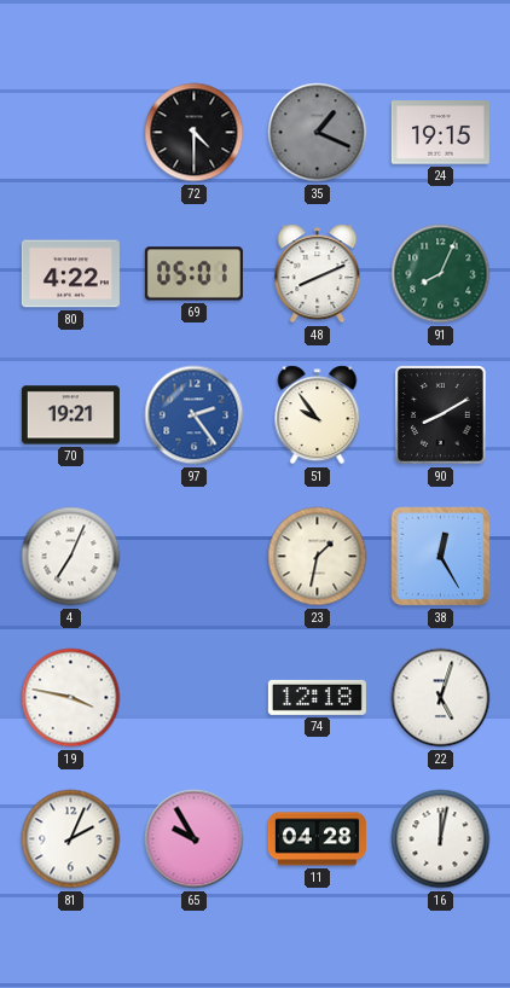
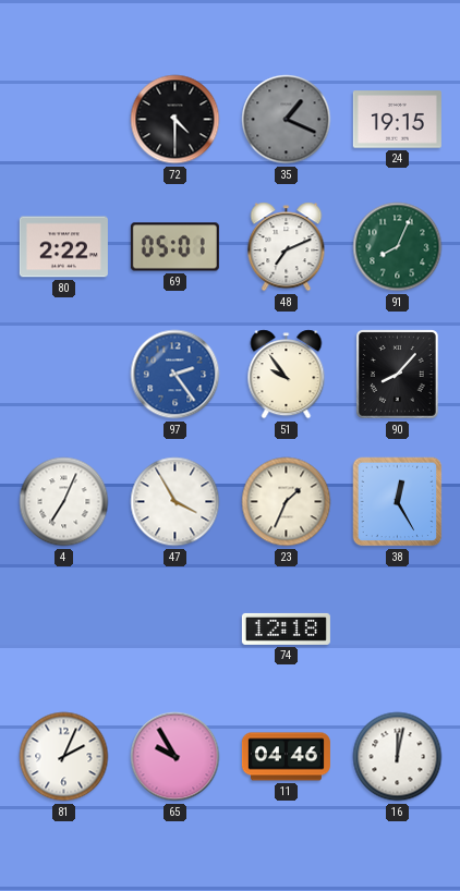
80: 4:22 -> 2:22
48: 8:11 -> 7:11
70: 19:21 -> none
90: 8:10 -> 8:07
47: none -> 3:55
23: 1:32 -> 1:34
19: 3:47 -> none
22: 5:03 -> none
11: 04:28 -> 04:46
